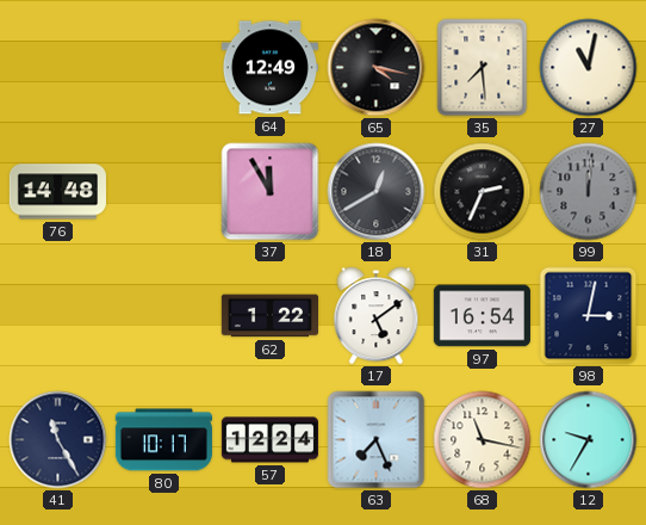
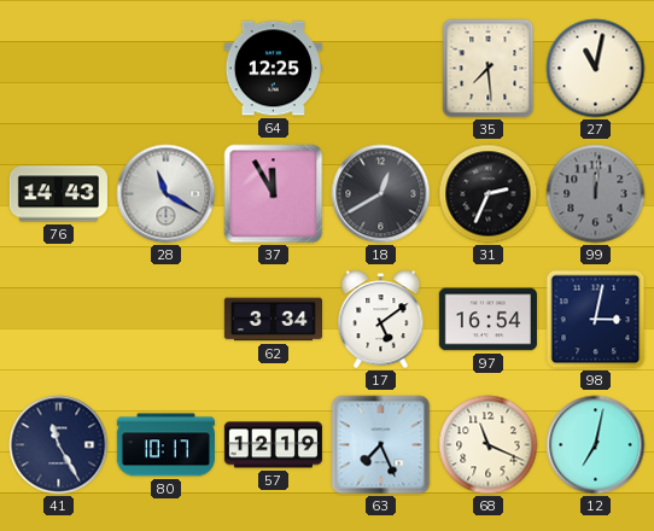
64: 12:49 -> 12:25
65: 4:17 -> none
76: 14:48 -> 14:43
28: none -> 11:20
62: 1:22 -> 3:34
57: 12:24 -> 12:19
68: 11:17 -> 11:19
12: 9:35 -> 7:02
